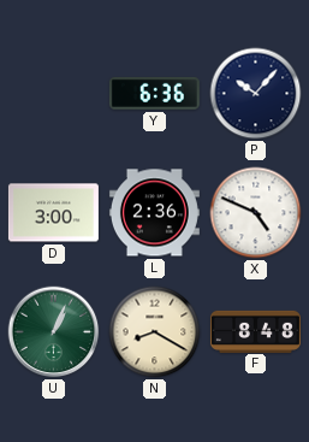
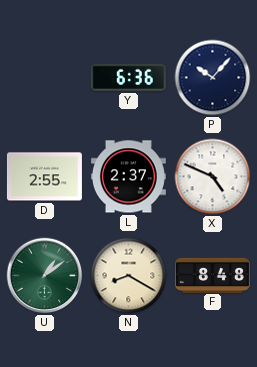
D: 3:00 -> 2:55
L: 2:36 -> 2:37
U: 1:04 -> 1:09
